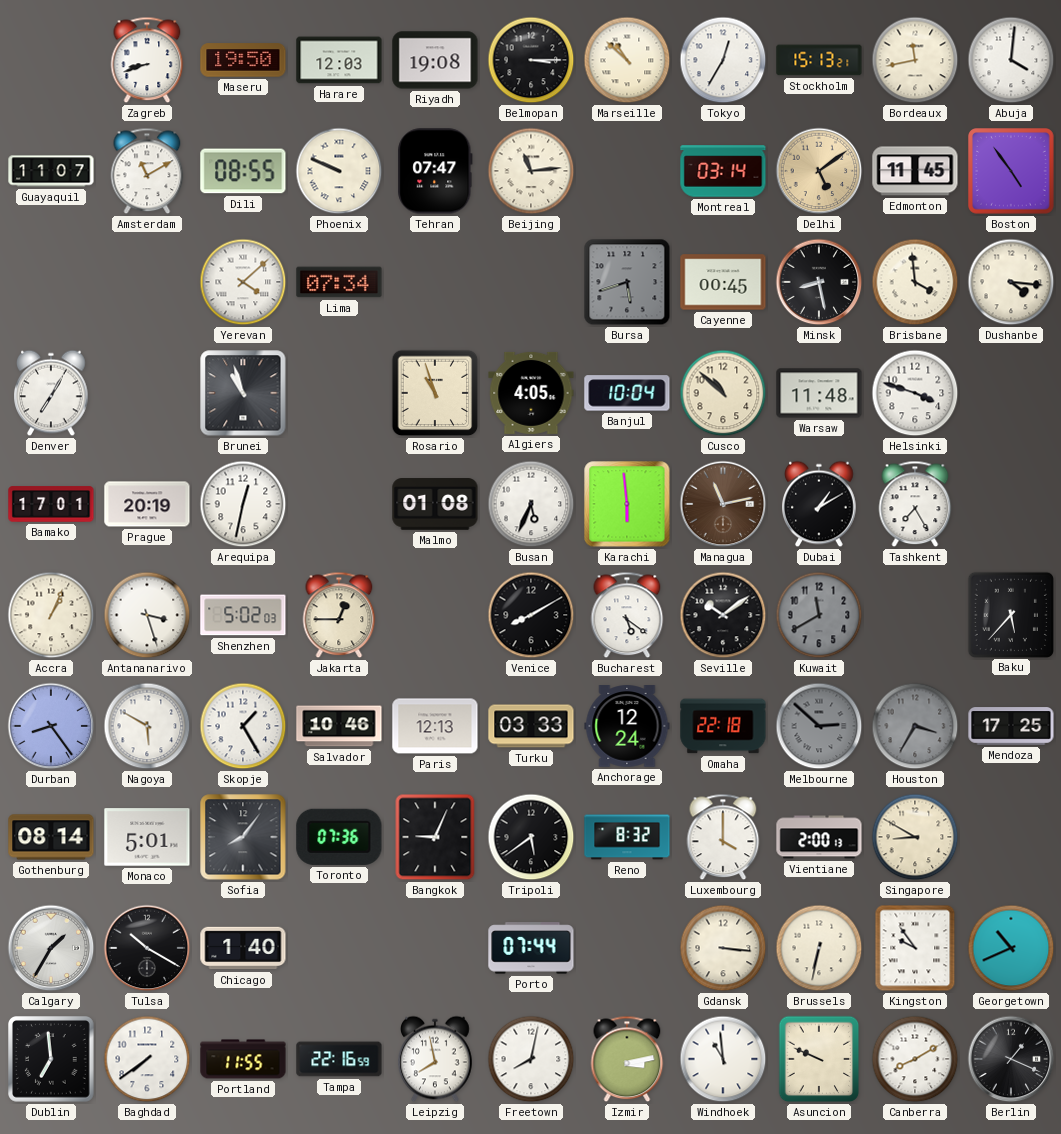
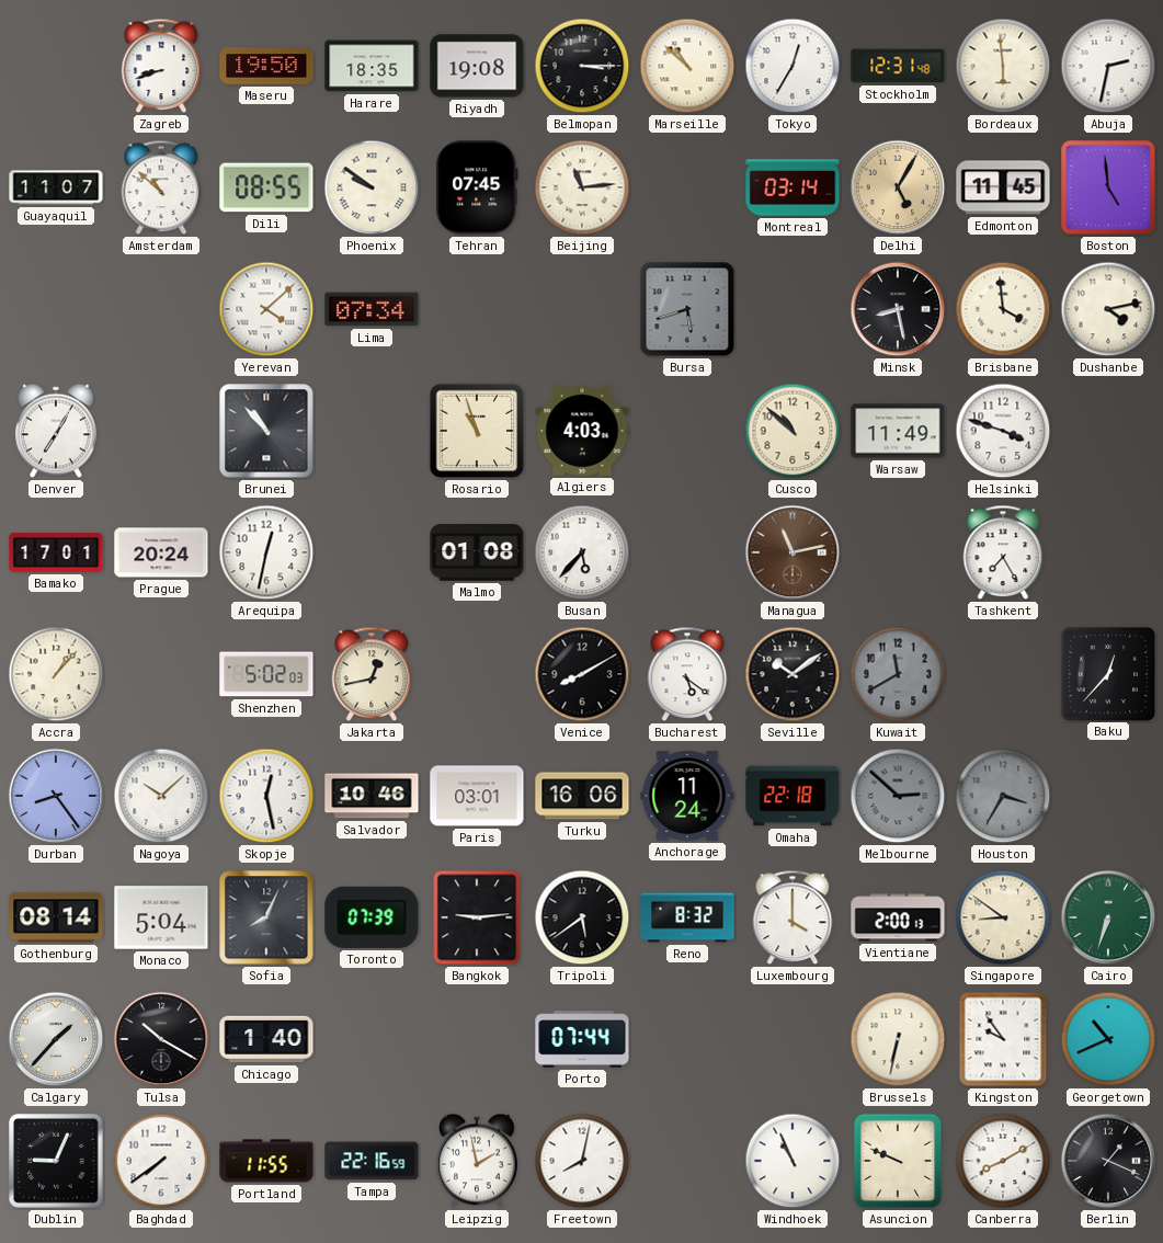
Harare: 12:03 -> 18:35
Stockholm: 15:13 -> 12:31
Bordeaux: 11:43 -> 5:59
Abuja: 4:01 -> 2:32
Amsterdam: 11:10 -> 10:52
Phoenix: 9:49 -> 9:51
Tehran: 07:47 -> 07:45
Delhi: 5:09 -> 5:05
Boston: 4:54 -> 4:59
Cayenne: 00:45 -> none
Dushanbe: 4:16 -> 4:13
Brunei: 10:57 -> 10:53
Algiers: 4:05 -> 4:03
Banjul: 10:04 -> none
Warsaw: 11:48 -> 11:49
Prague: 20:19 -> 20:24
Busan: 5:34 -> 5:37
Karachi: 5:59 -> none
Dubai: 1:10 -> none
Accra: 1:04 -> 1:07
Antananarivo: 3:27 -> none
Jakarta: 12:45 -> 12:43
Baku: 5:37 -> 12:37
Nagoya: 5:50 -> 10:08
Skopje: 1:25 -> 12:28
Paris: 12:13 -> 03:01
Turku: 03:33 -> 16:06
Anchorage: 12:24 -> 11:24
Mendoza: 17:25 -> none
Monaco: 5:01 -> 5:04
Sofia: 8:06 -> 8:04
Toronto: 07:36 -> 07:39
Bangkok: 9:04 -> 9:14
Singapore: 8:50 -> 8:51
Cairo: none -> 6:33
Calgary: 1:35 -> 1:37
Gdansk: 3:16 -> none
Dublin: 6:59 -> 9:04
Leipzig: 7:58 -> 1:58
Izmir: 3:13 -> none
Windhoek: 10:59 -> 10:56
